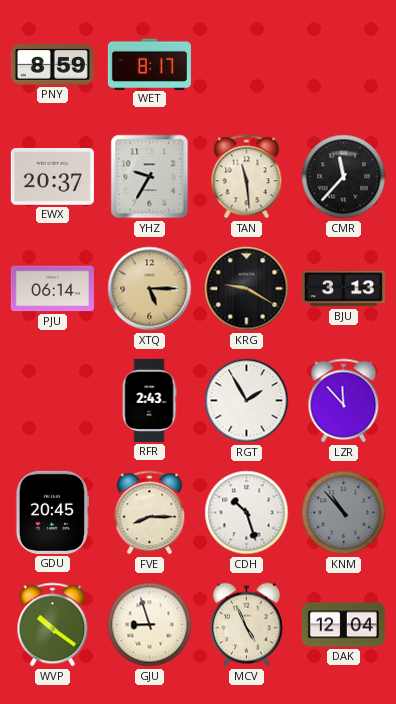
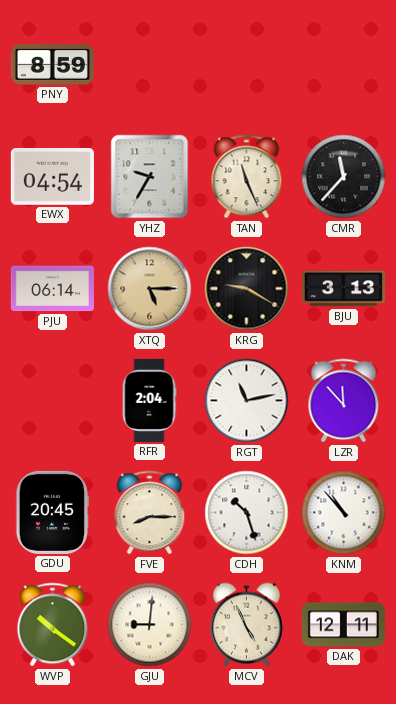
WET: 8:17 -> none
EWX: 20:37 -> 04:54
TAN: 11:29 -> 11:26
RFR: 2:43 -> 2:04
RGT: 1:55 -> 11:13
KNM dial: grey -> white
GJU: 8:57 -> 9:01
DAK: 12:04 -> 12:11
